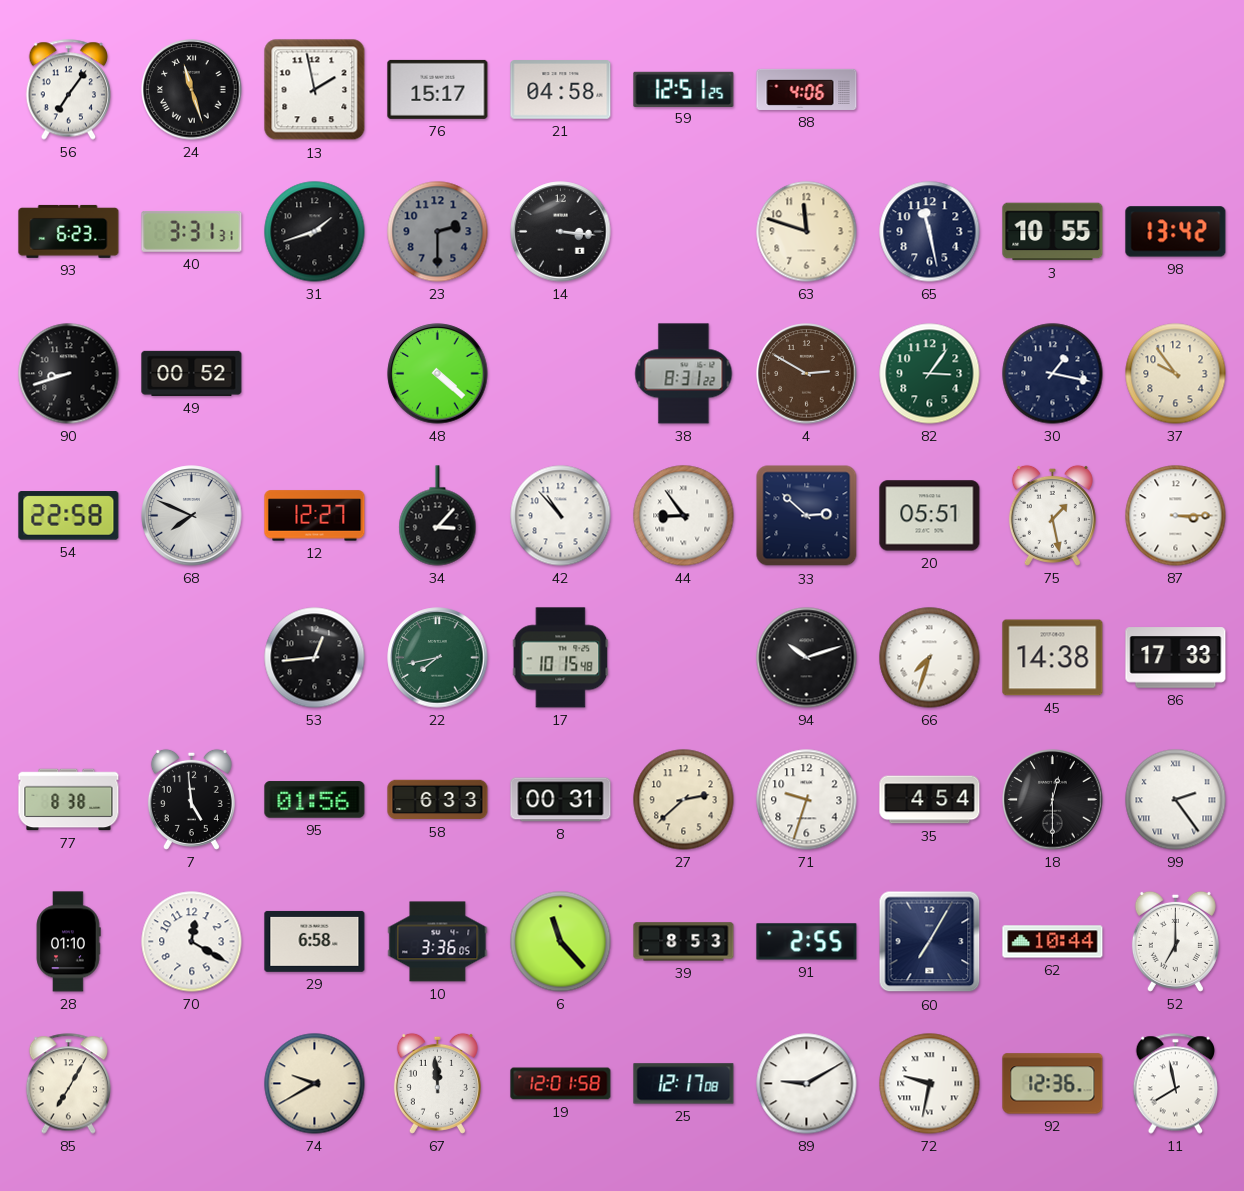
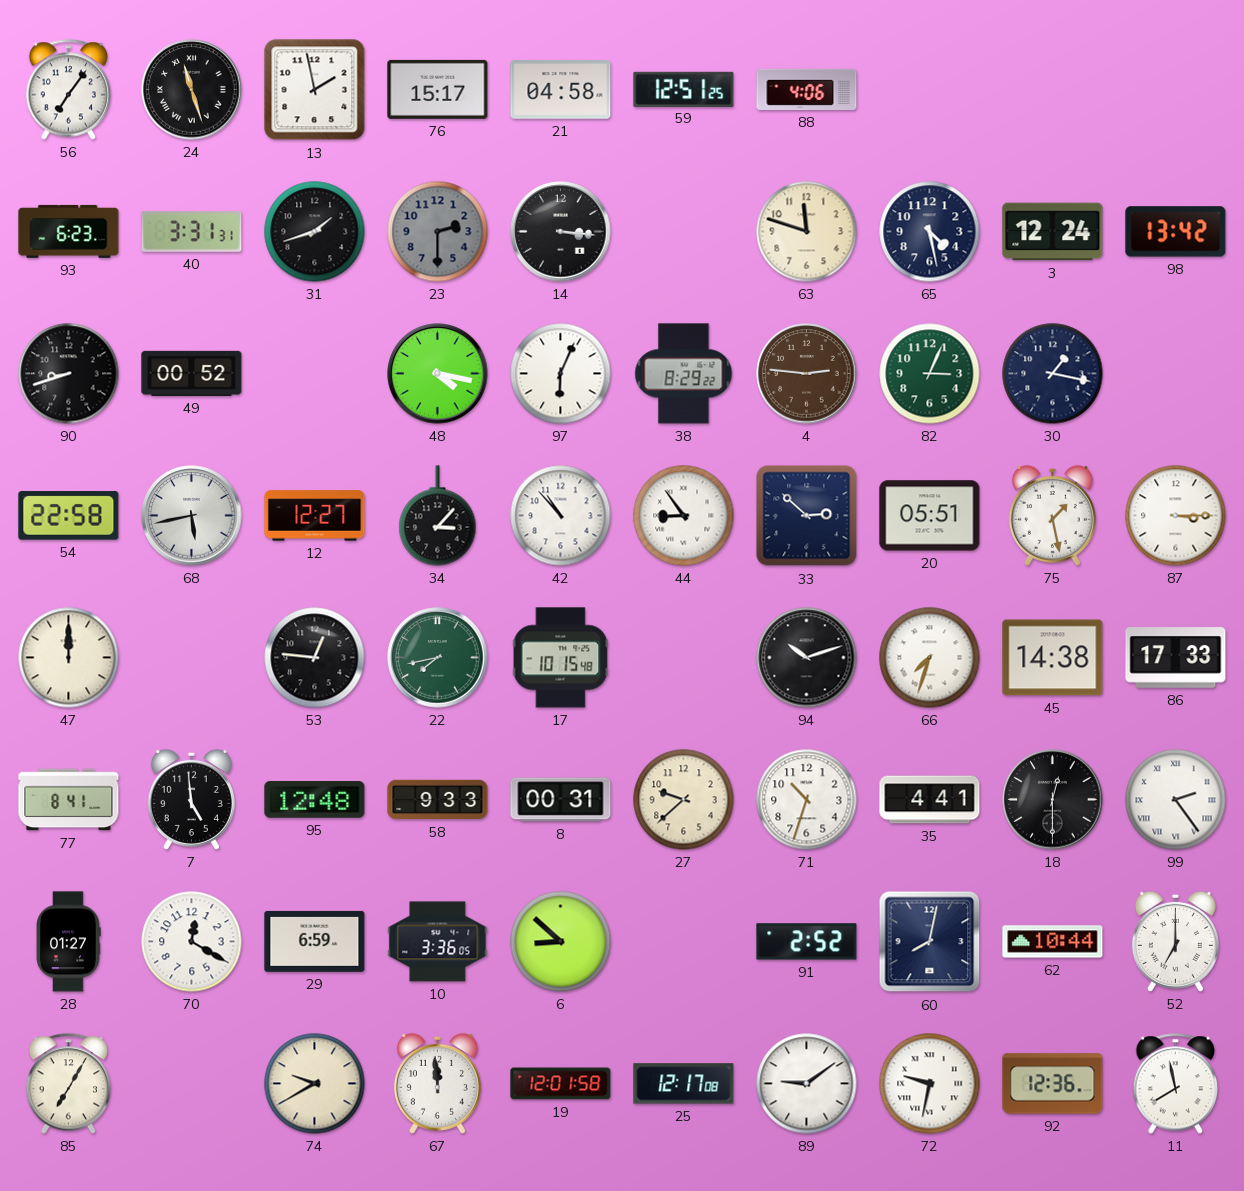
65: 11:28 -> 4:28
3: 10:55 -> 12:24
48: 4:22 -> 4:17
97: none -> 6:04
38: 8:31 -> 8:29
4: 2:50 -> 2:46
82: 3:06 -> 3:04
37: 9:54 -> none
68: 7:49 -> 5:43
47: none -> 12:00
53: 12:44 -> 12:46
77: 8:38 -> 8:41
95: 01:56 -> 12:48
58: 6:33 -> 9:33
27: 2:38 -> 9:38
71: 9:33 -> 10:33
35: 4:54 -> 4:41
28: 01:10 -> 01:27
29: 6:58 -> 6:59
6: 11:23 -> 8:52
39: 8:53 -> none
91: 2:55 -> 2:52
60: 7:05 -> 8:02
89: 9:10 -> 9:09
